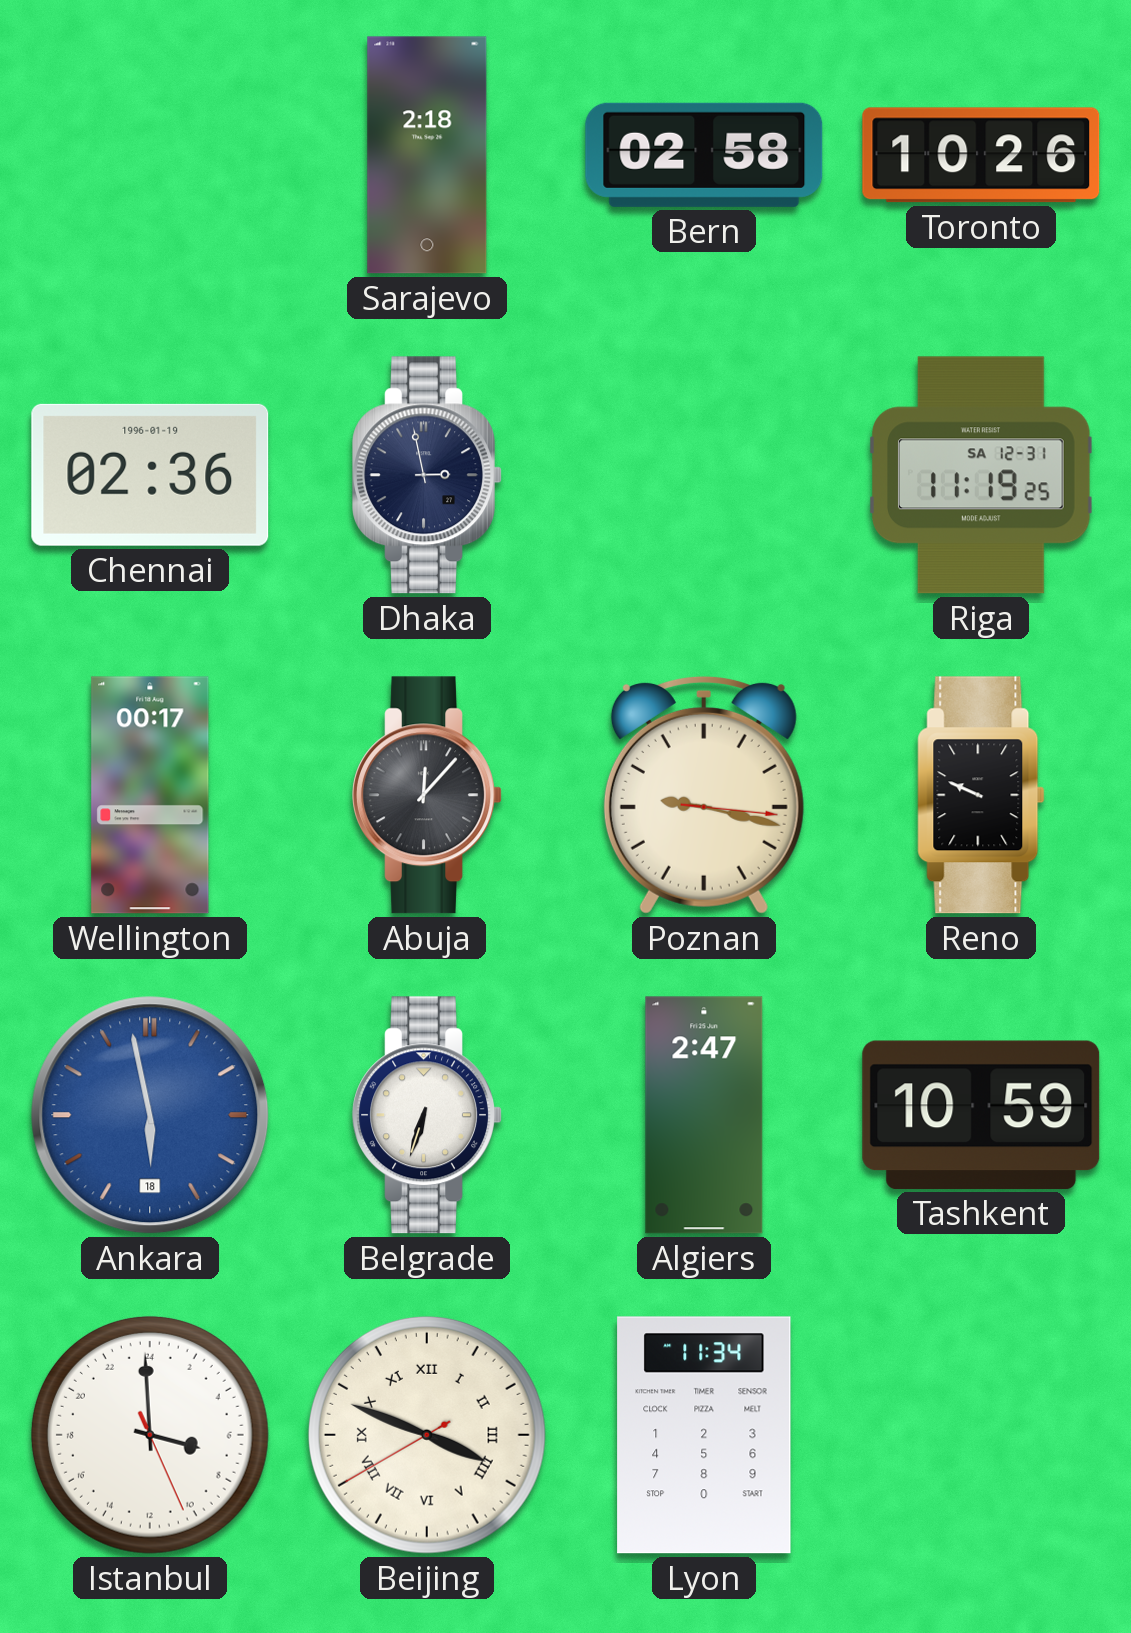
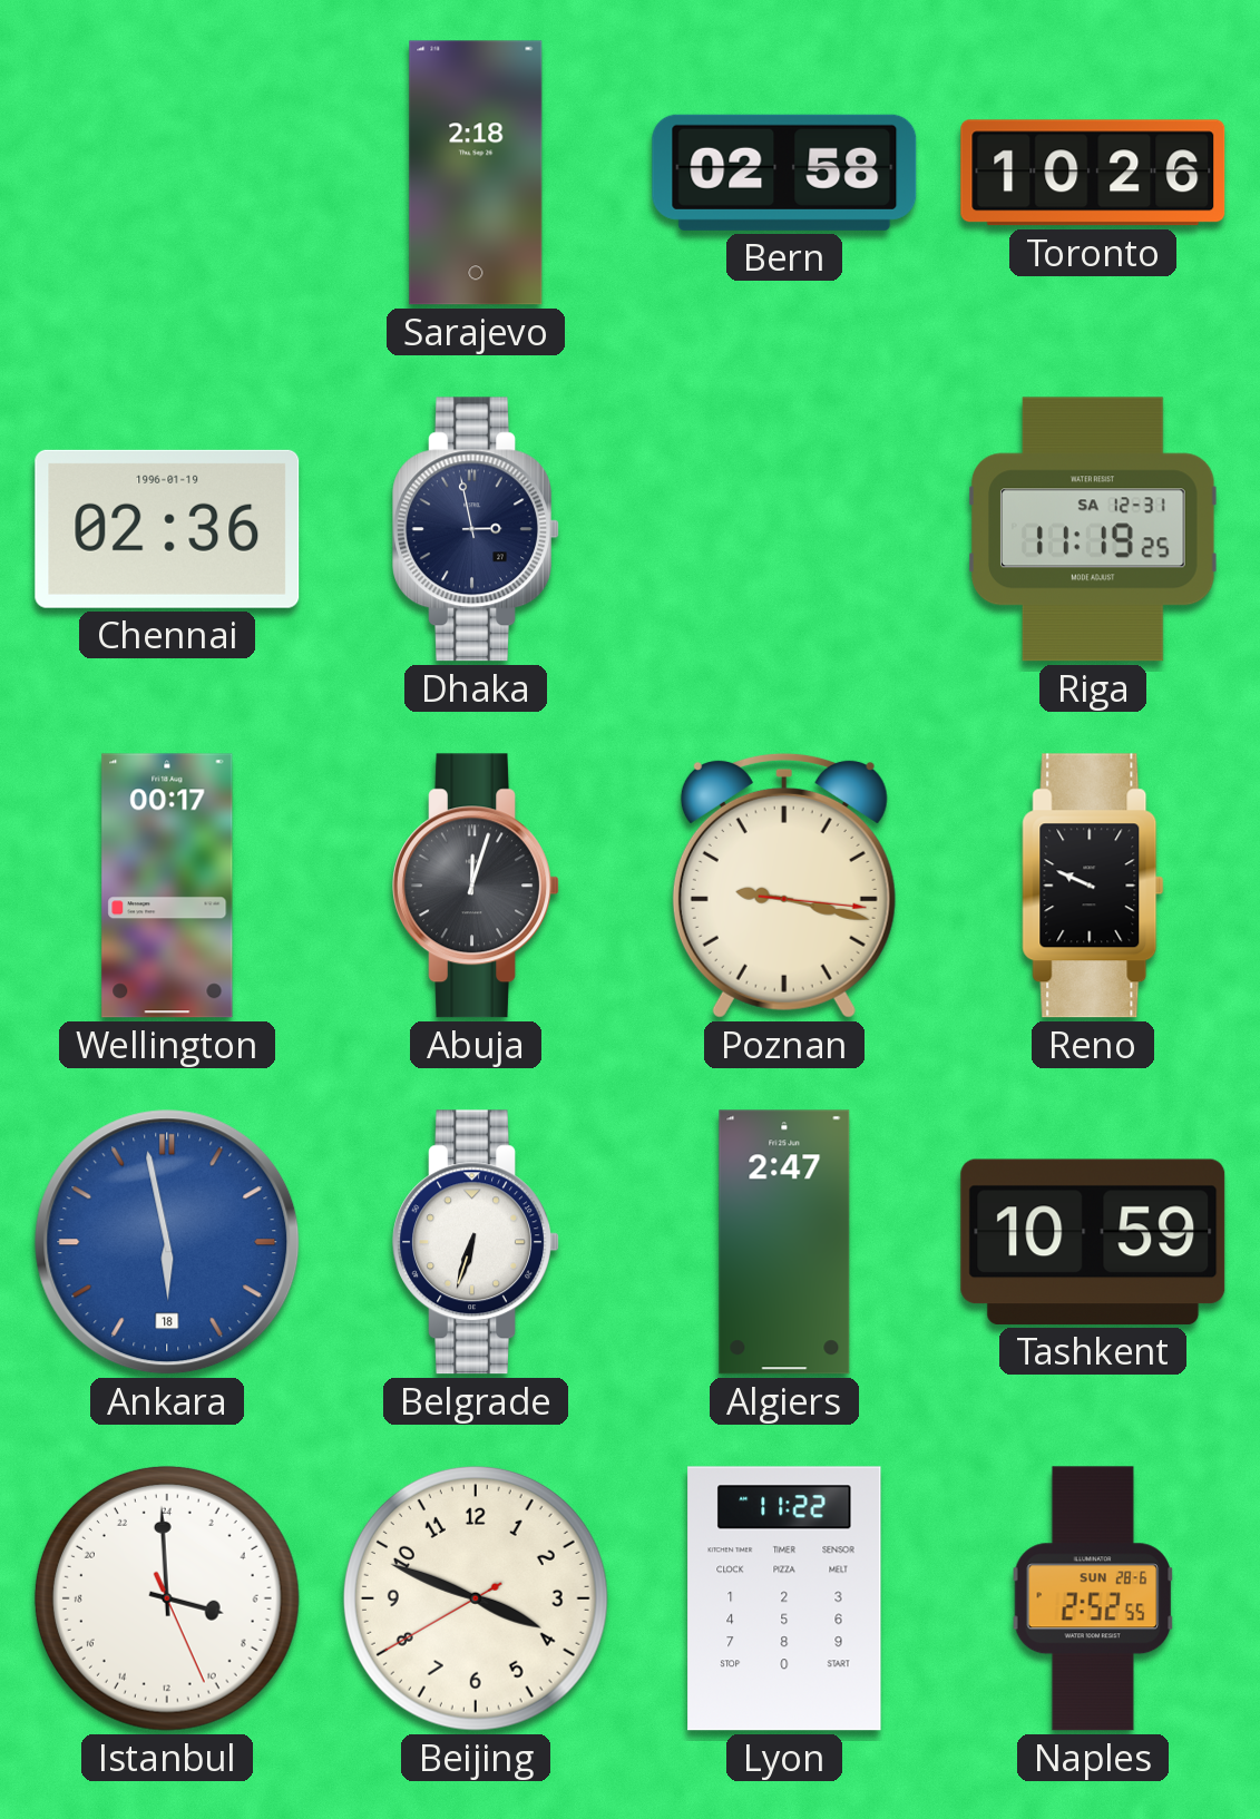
Abuja: 12:07 -> 12:03
Beijing numerals: Roman -> Arabic
Lyon: 11:34 -> 11:22
Naples: none -> 2:52
